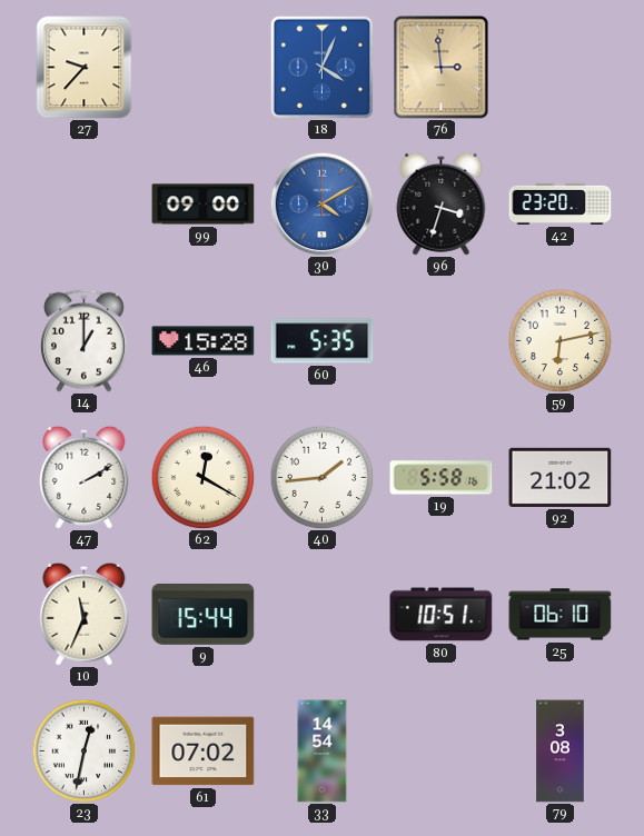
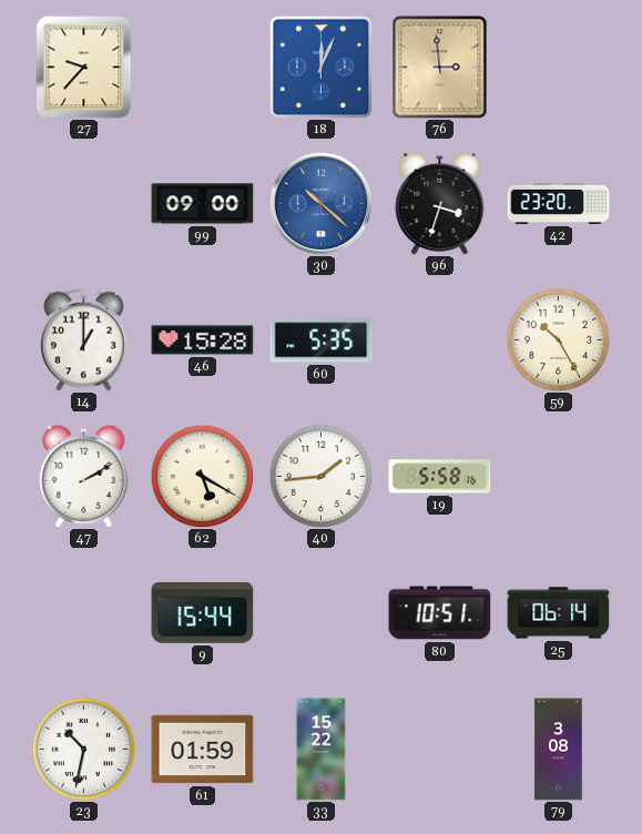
18: 4:04 -> 12:04
30: 4:10 -> 10:22
59: 6:13 -> 10:25
62: 12:20 -> 5:20
92: 21:02 -> none
10: 11:34 -> none
25: 06:10 -> 06:14
23: 12:32 -> 10:32
61: 07:02 -> 01:59
33: 14:54 -> 15:22
